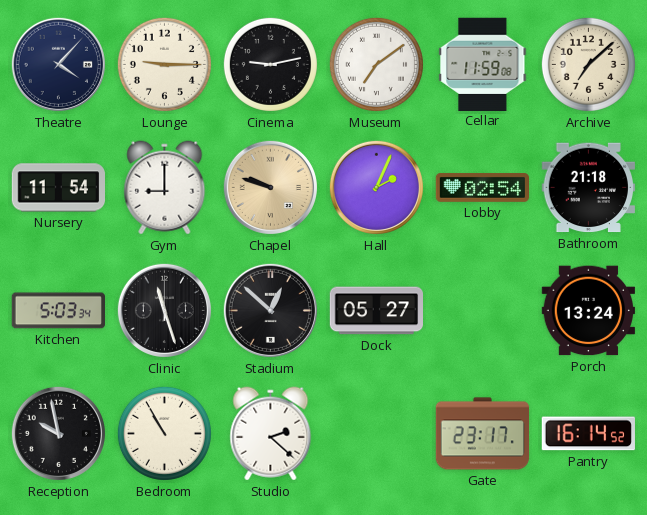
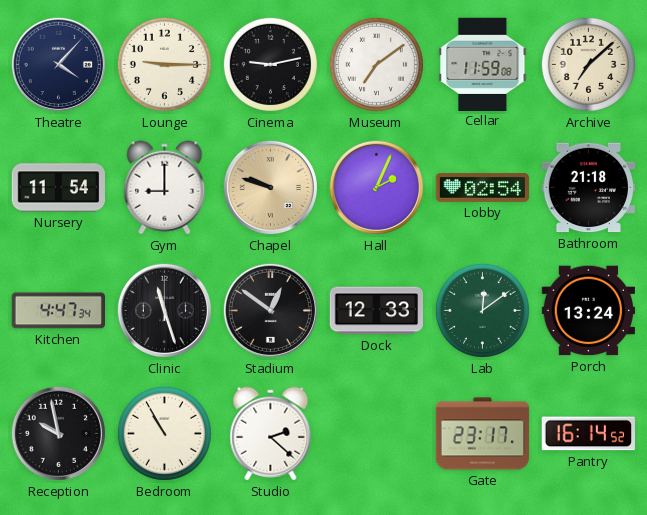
Kitchen: 5:03 -> 4:47
Stadium: 12:52 -> 12:51
Dock: 05:27 -> 12:33
Lab: none -> 12:09
